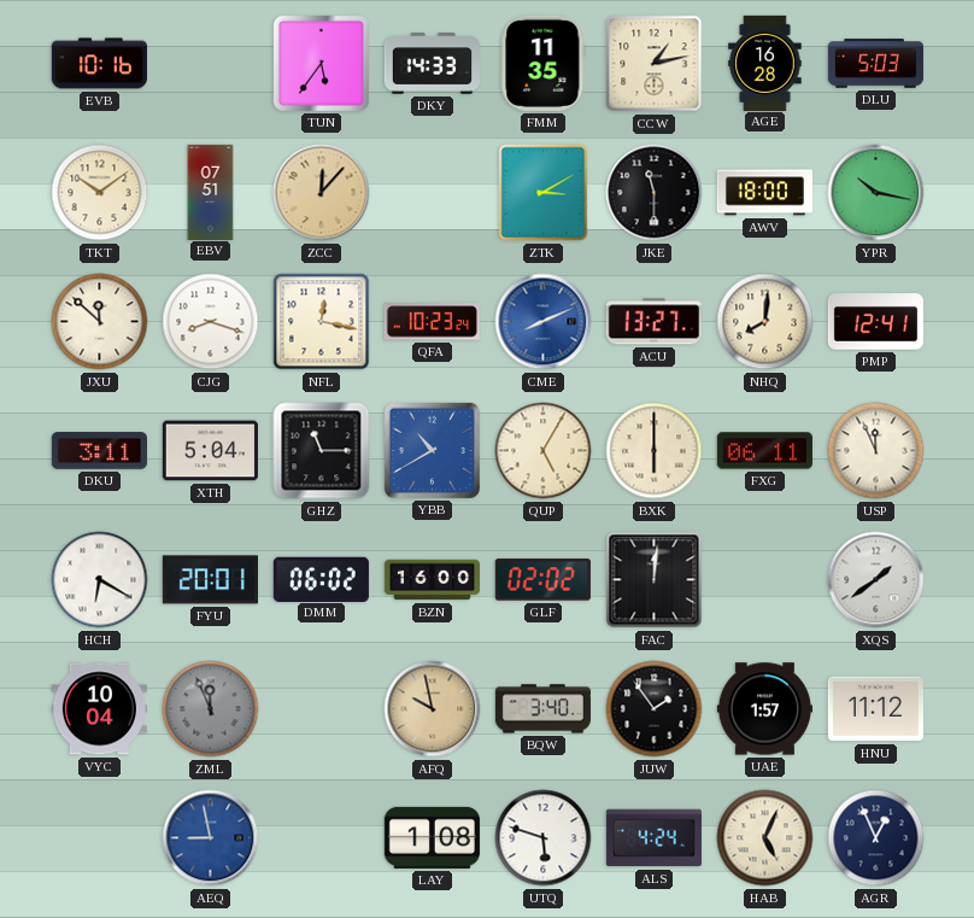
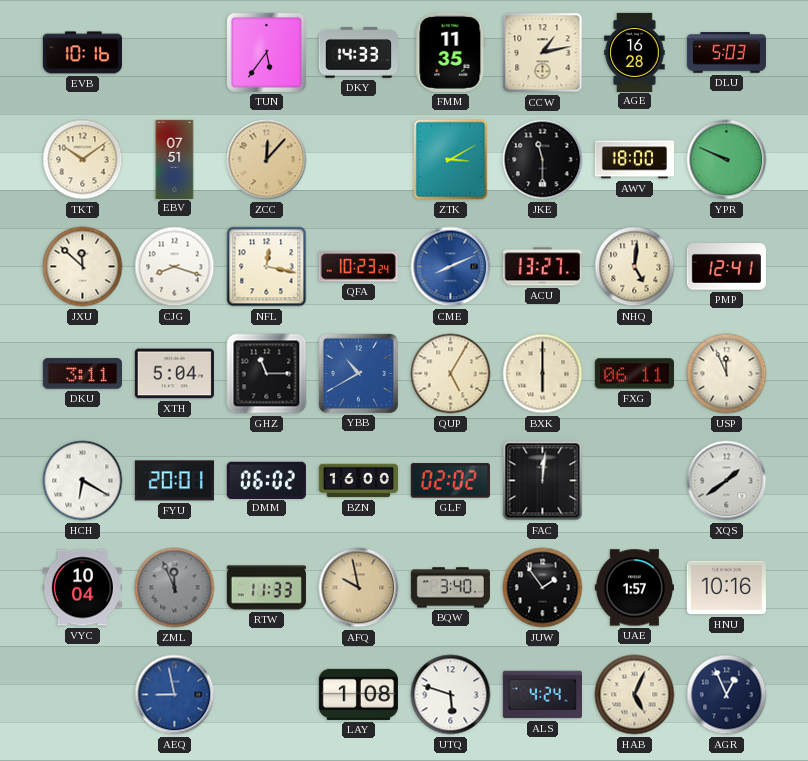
YPR: 10:17 -> 9:49
NHQ: 8:01 -> 5:01
RTW: none -> 11:33
HNU: 11:12 -> 10:16
